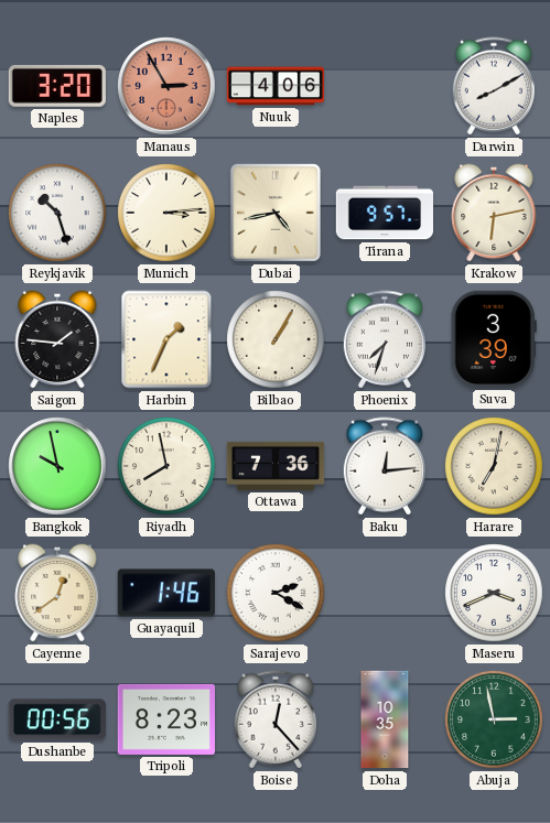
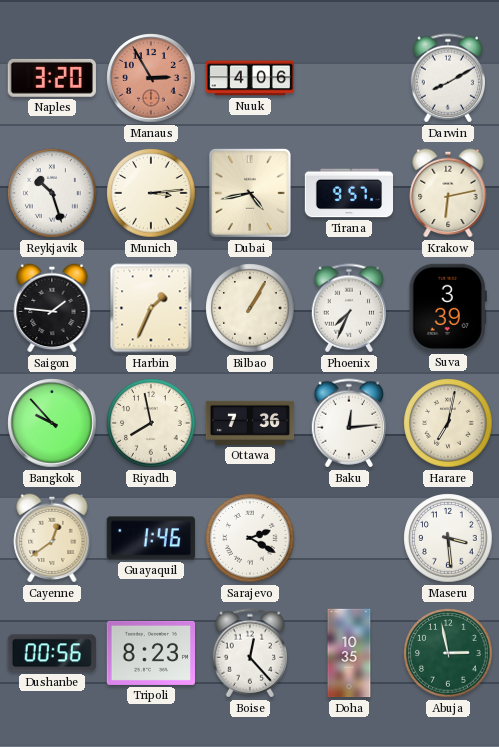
Phoenix: 7:33 -> 7:34
Bangkok: 9:58 -> 9:53
Maseru: 3:41 -> 3:29
